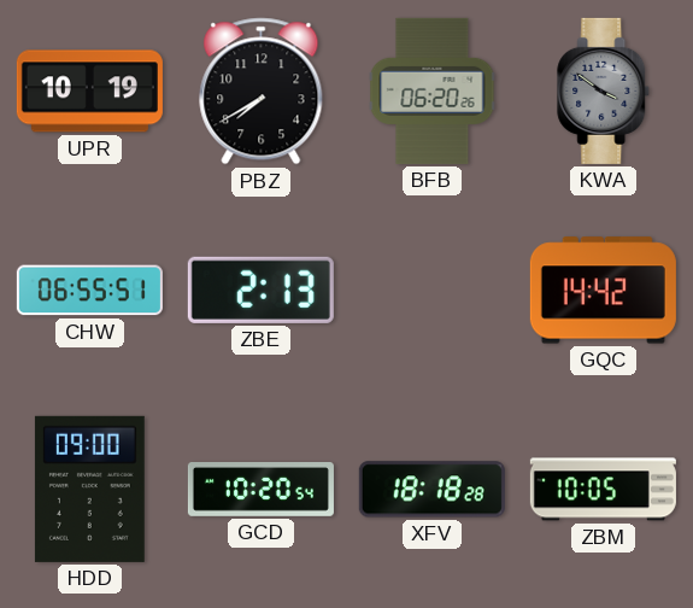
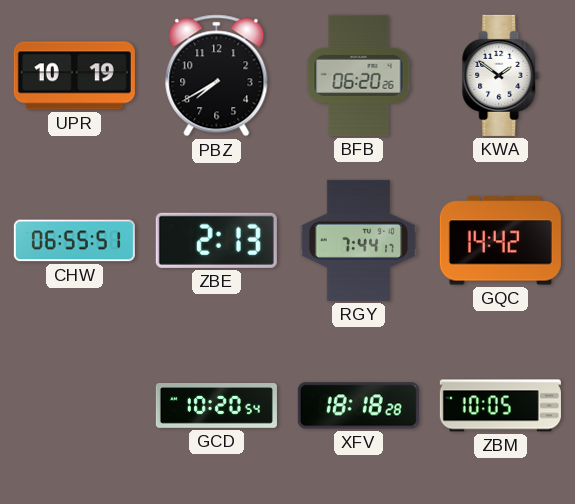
KWA: 3:51 -> 1:51
KWA dial: grey -> white
RGY: none -> 7:44
HDD: 09:00 -> none
